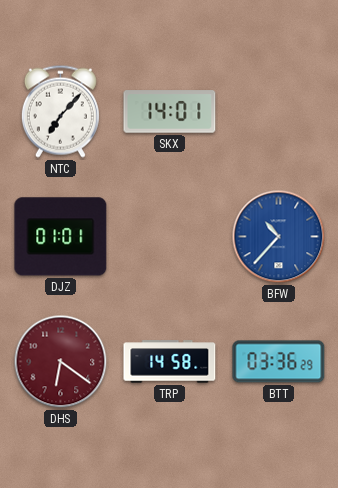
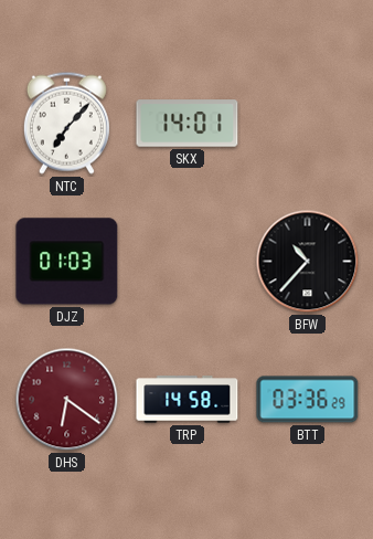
DJZ: 01:01 -> 01:03
BFW dial: blue -> black
